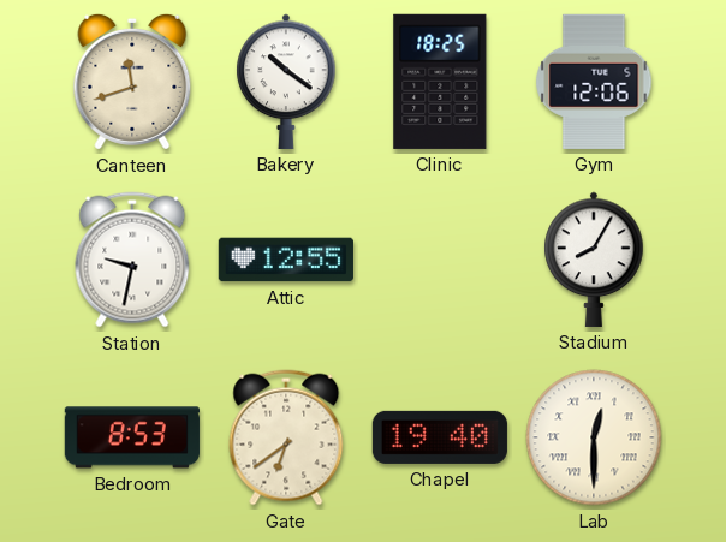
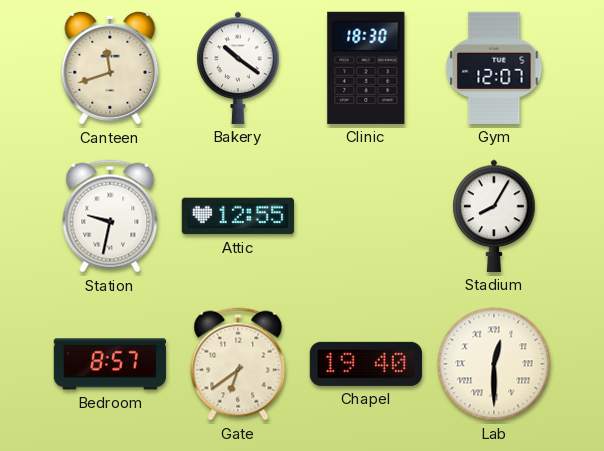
Clinic: 18:25 -> 18:30
Gym: 12:06 -> 12:07
Bedroom: 8:53 -> 8:57
